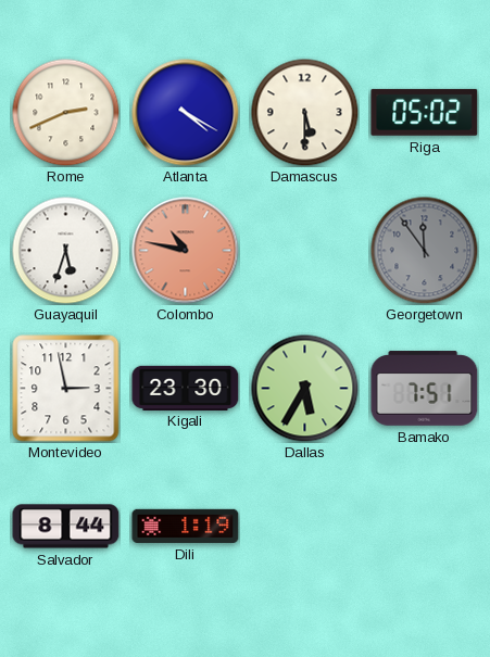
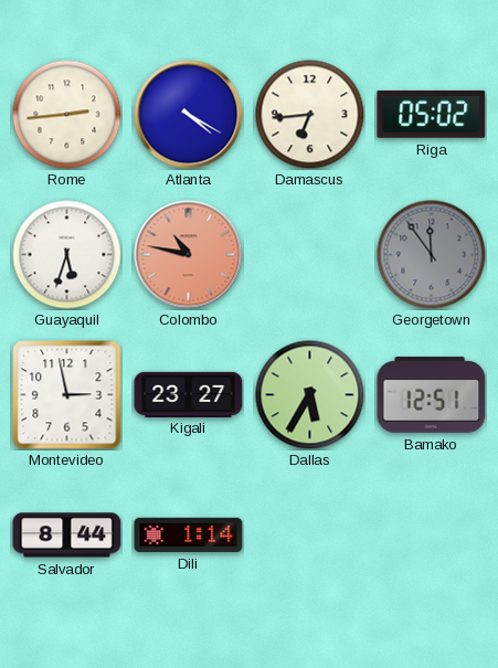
Rome: 2:41 -> 2:44
Damascus: 5:30 -> 6:44
Kigali: 23:30 -> 23:27
Bamako: 7:51 -> 12:51
Dili: 1:19 -> 1:14
